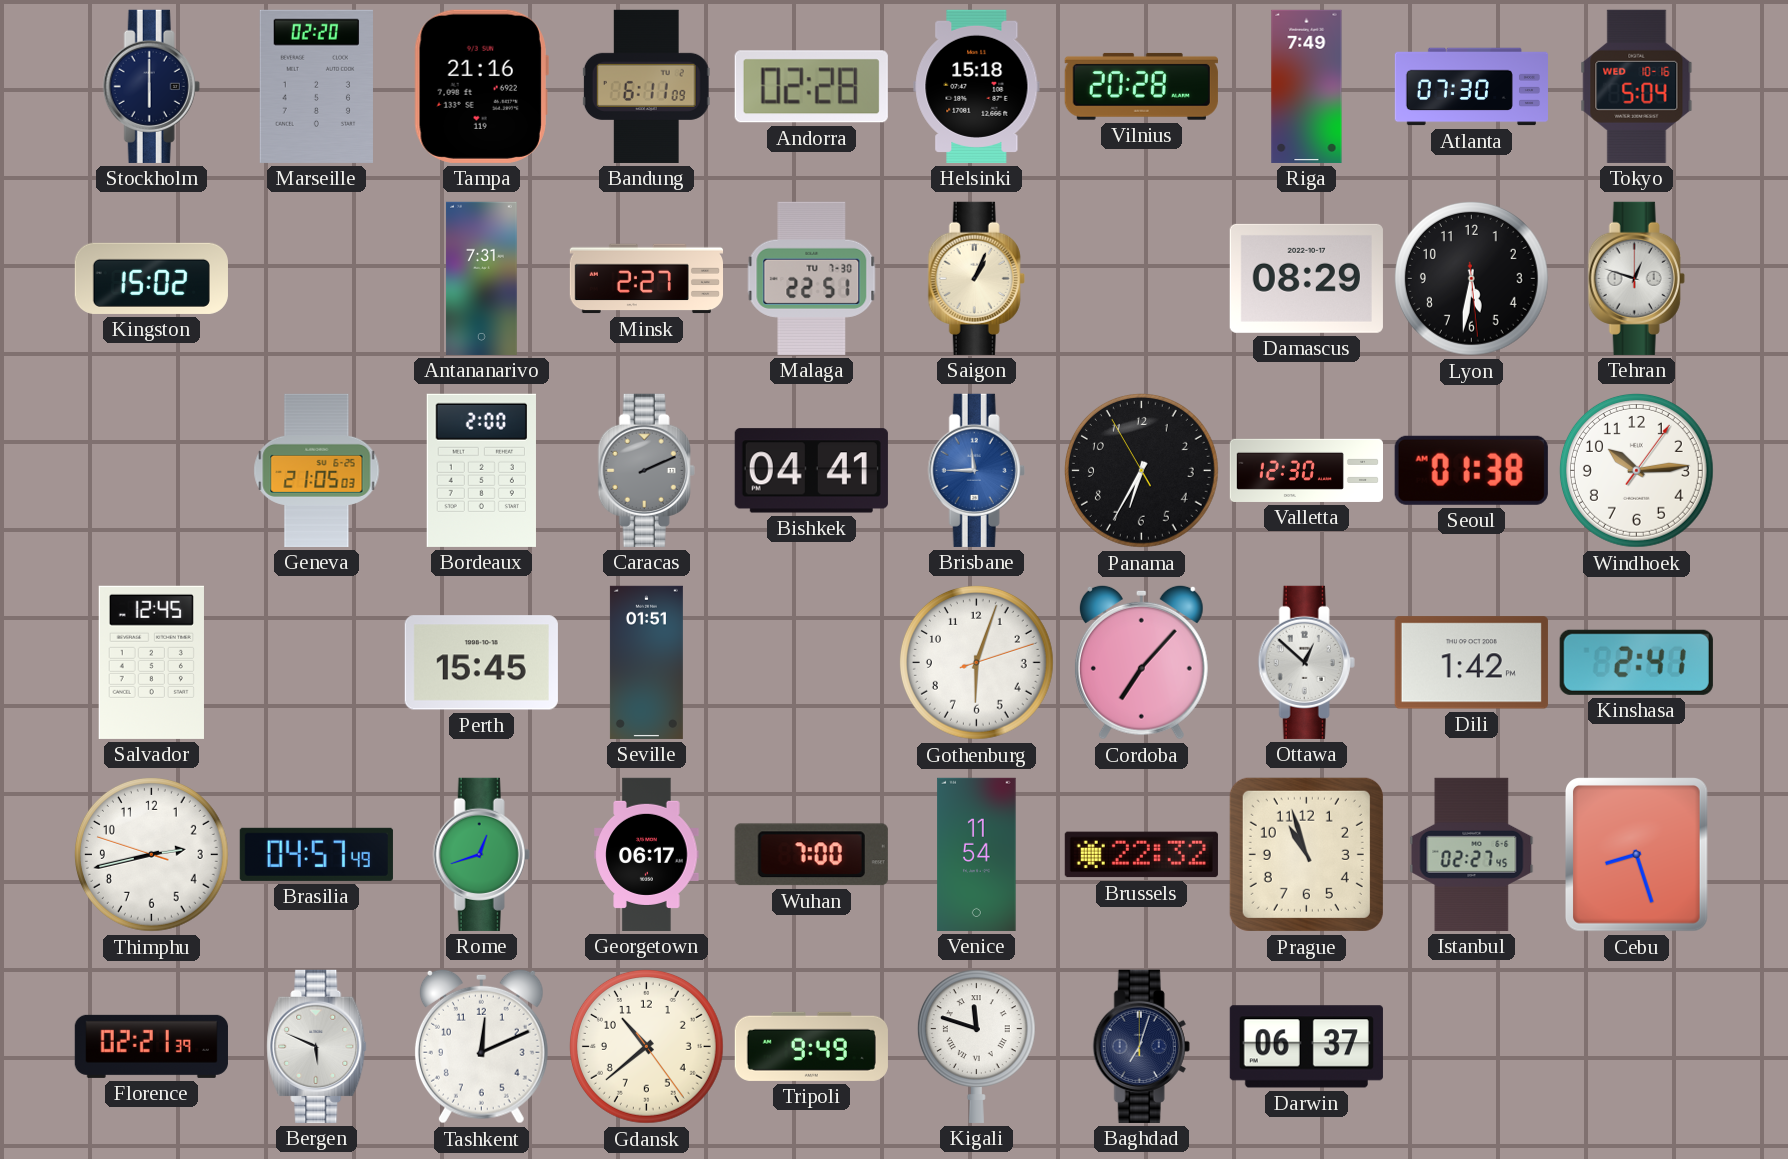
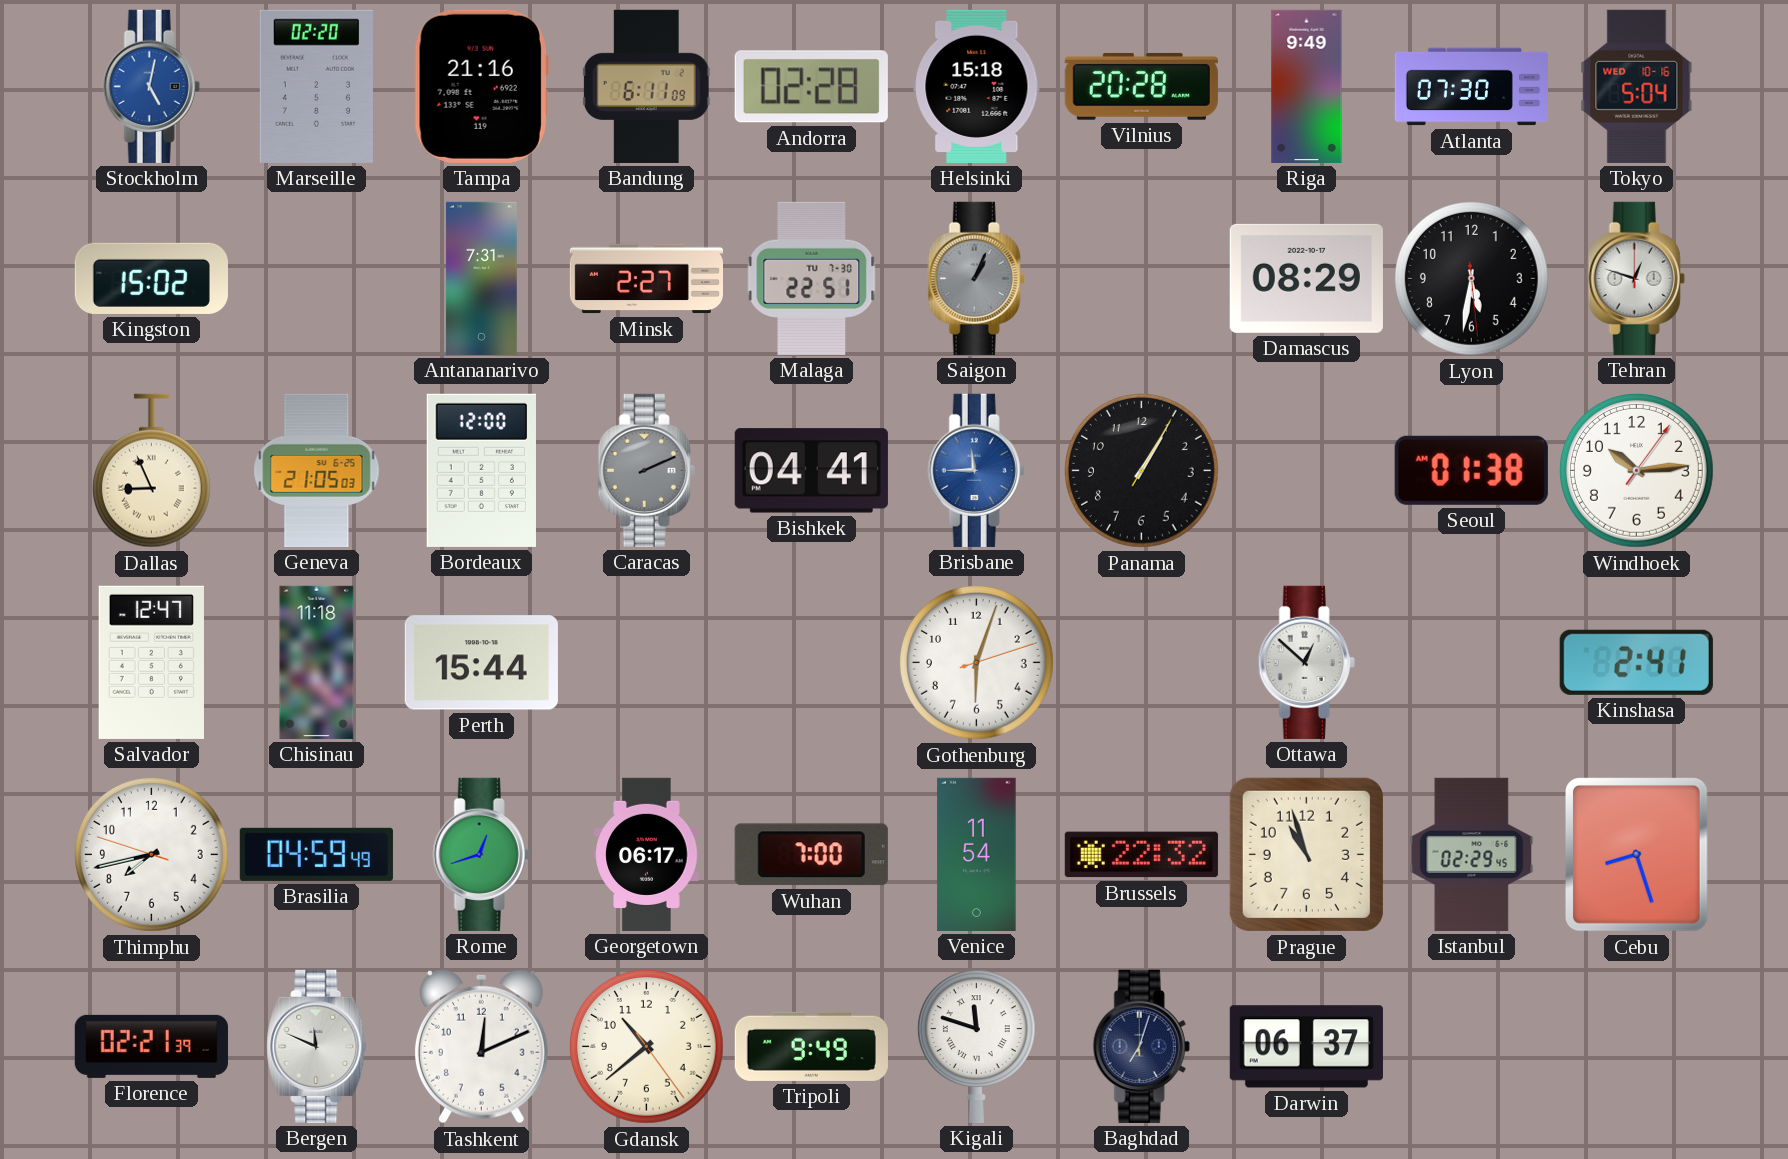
Stockholm: 6:00 -> 5:02
Stockholm dial: navy -> blue
Riga: 7:49 -> 9:49
Saigon dial: cream -> grey
Dallas: none -> 8:56
Bordeaux: 2:00 -> 12:00
Panama: 6:34 -> 1:05
Valletta: 12:30 -> none
Salvador: 12:45 -> 12:47
Chisinau: none -> 11:18
Perth: 15:45 -> 15:44
Seville: 01:51 -> none
Cordoba: 7:07 -> none
Dili: 1:42 -> none
Thimphu: 2:42 -> 7:42
Brasilia: 04:57 -> 04:59
Istanbul: 02:27 -> 02:29
Bergen: 5:49 -> 11:49
